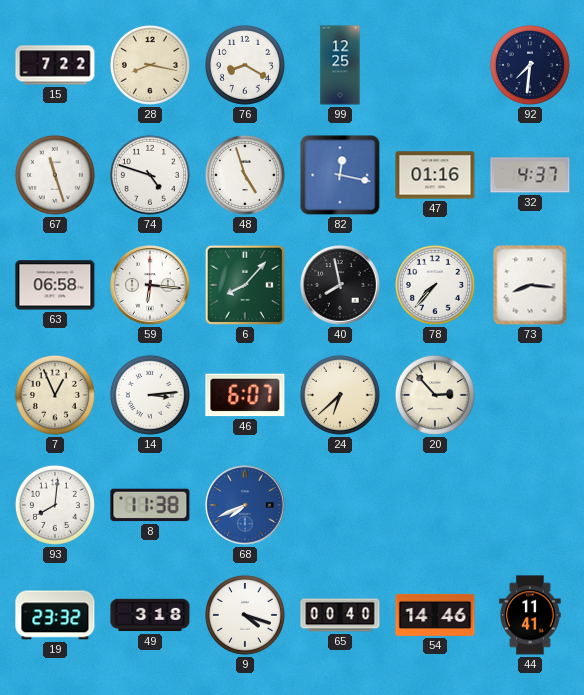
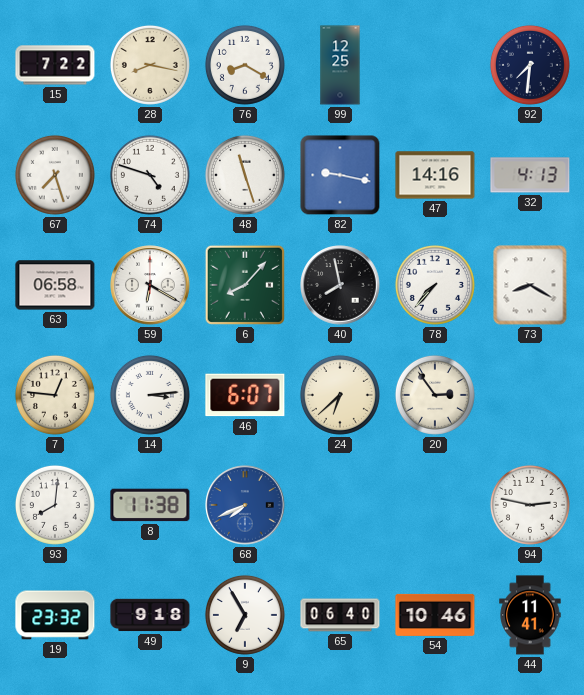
67: 11:27 -> 7:27
48: 4:57 -> 11:27
82: 12:17 -> 9:17
47: 01:16 -> 14:16
32: 4:37 -> 4:13
59: 6:16 -> 6:20
73: 8:16 -> 8:20
7: 12:56 -> 12:46
20: 2:53 -> 2:54
94: none -> 2:47
49: 3:18 -> 9:18
9: 4:18 -> 6:55
65: 00:40 -> 06:40
54: 14:46 -> 10:46
